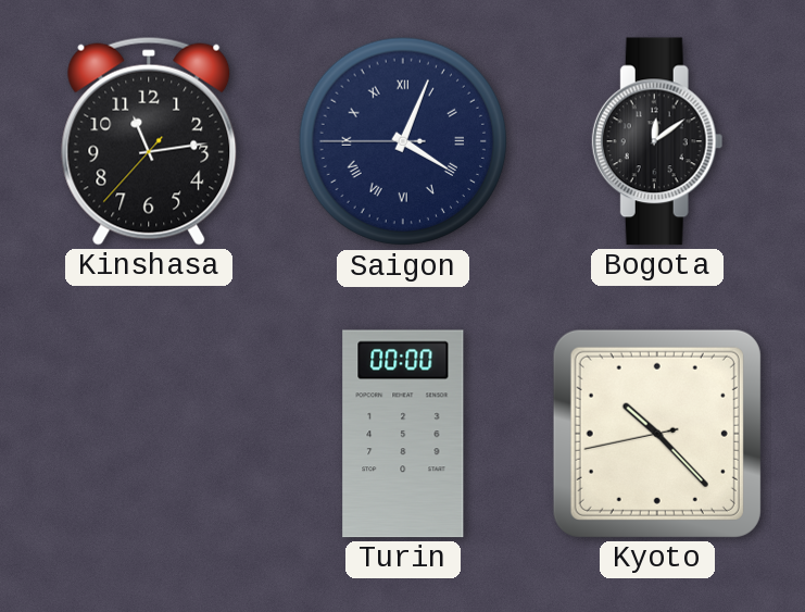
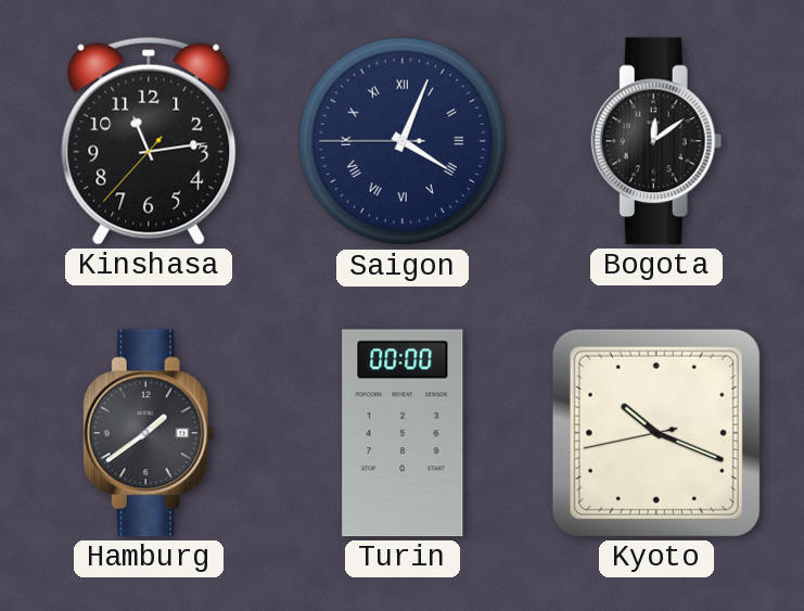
Hamburg: none -> 1:39
Kyoto: 10:22 -> 10:18
